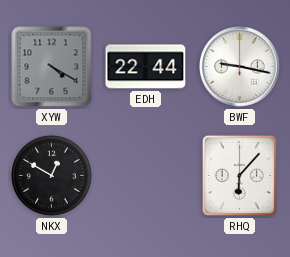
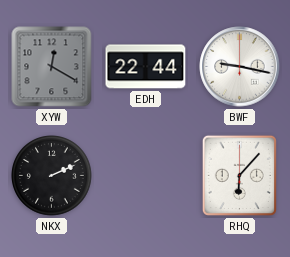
XYW: 4:20 -> 12:20
NKX: 12:50 -> 2:11
